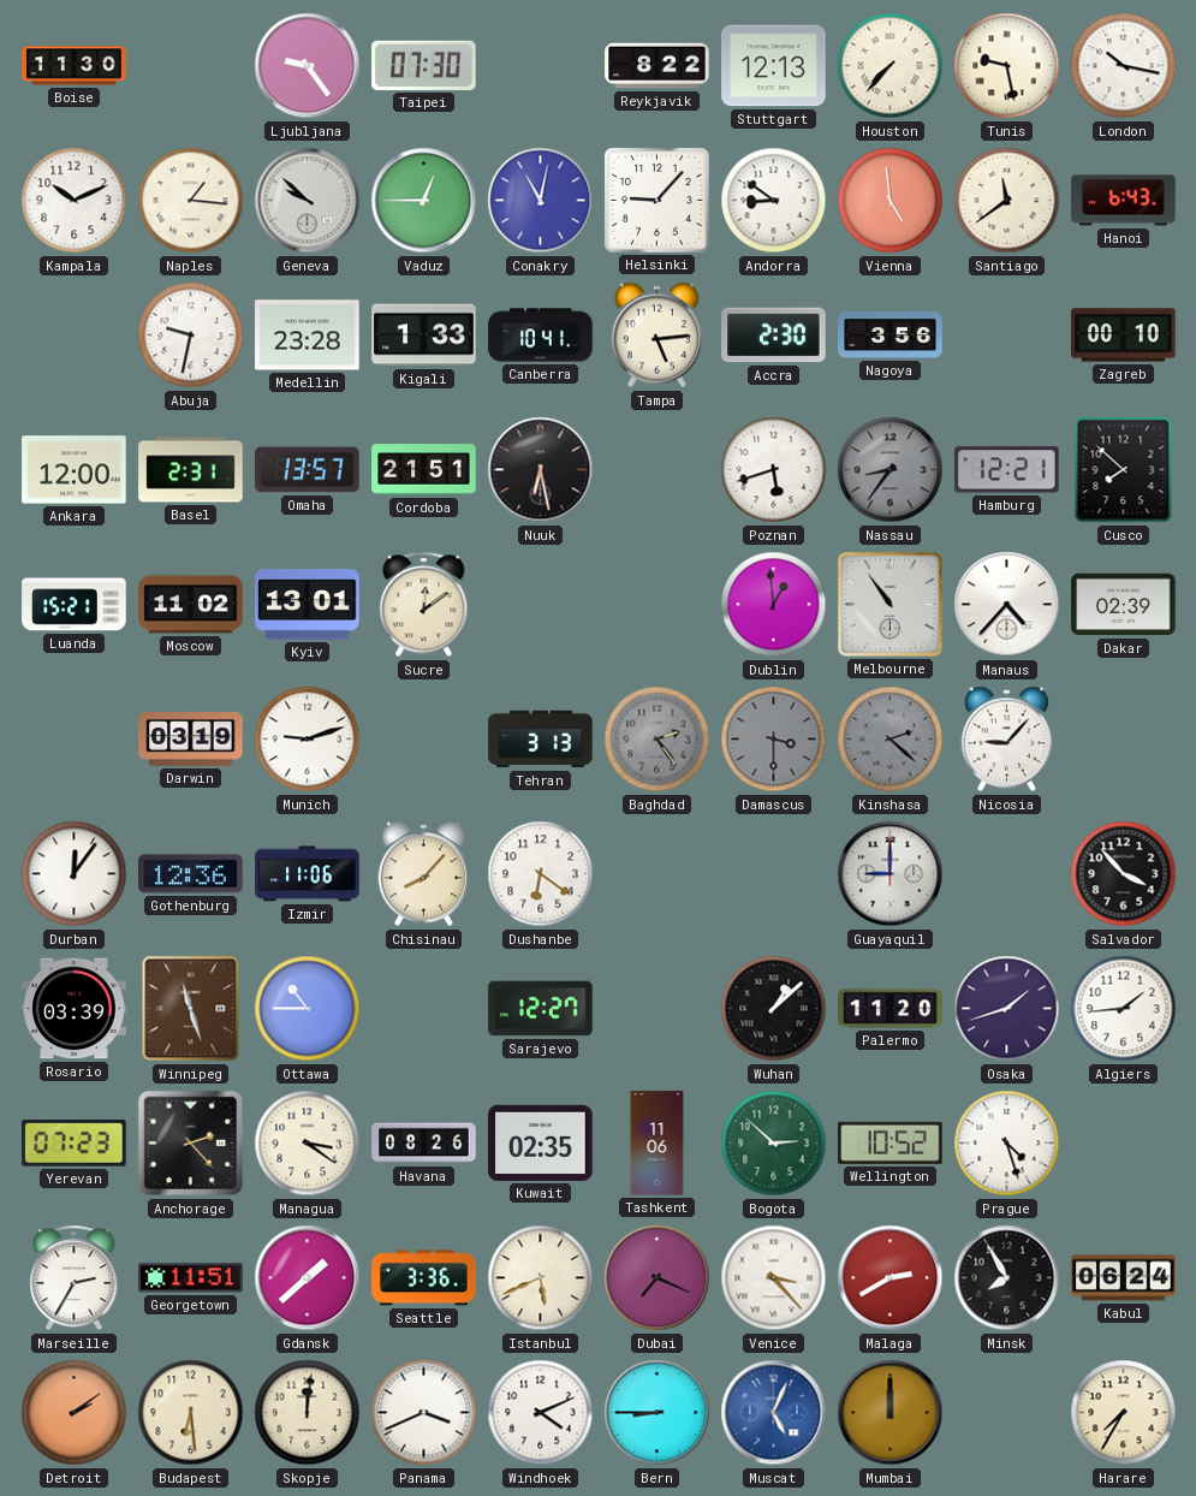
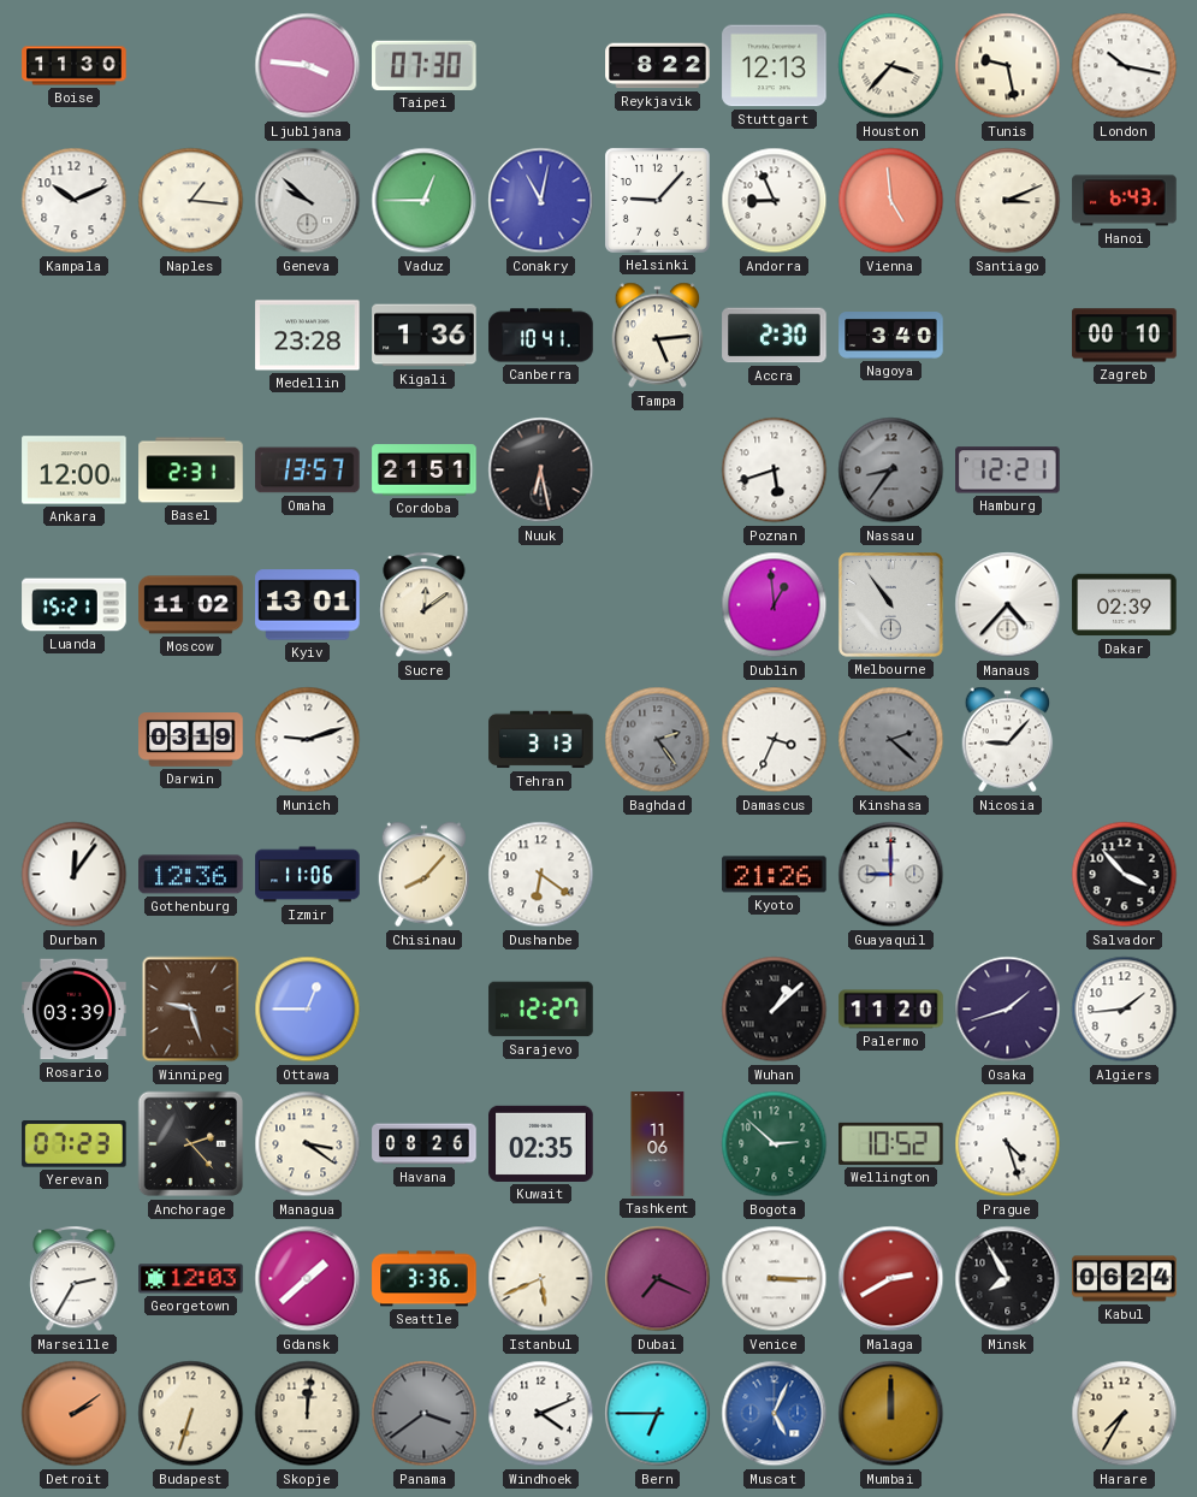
Ljubljana: 9:24 -> 3:46
Houston: 7:37 -> 3:37
Andorra: 8:51 -> 8:56
Santiago: 11:39 -> 3:11
Abuja: 9:32 -> none
Kigali: 1:33 -> 1:36
Nagoya: 3:56 -> 3:40
Cusco: 7:52 -> none
Damascus: 3:30 -> 3:34
Damascus dial: grey -> white
Kyoto: none -> 21:26
Winnipeg: 11:27 -> 9:27
Ottawa: 10:45 -> 12:45
Georgetown: 11:51 -> 12:03
Venice: 3:23 -> 3:15
Budapest: 6:29 -> 6:33
Panama: 3:41 -> 3:39
Panama dial: white -> grey
Bern: 8:45 -> 6:45
